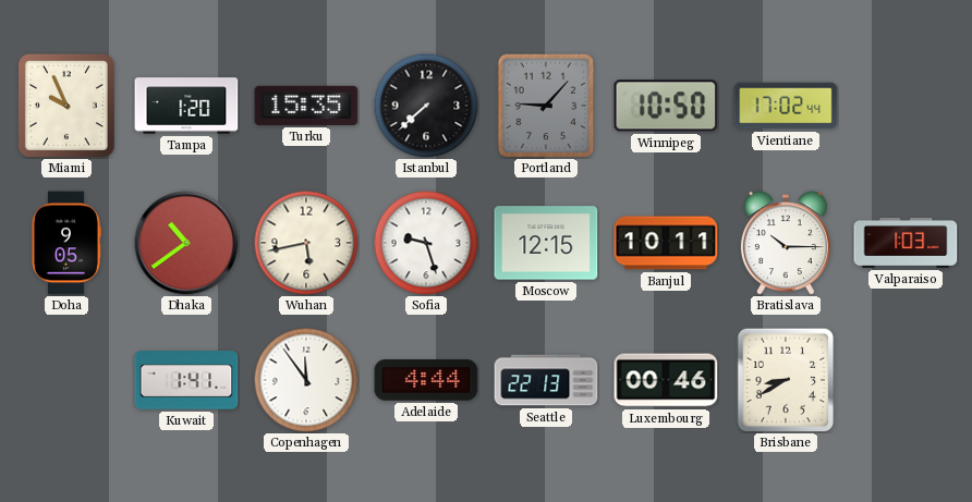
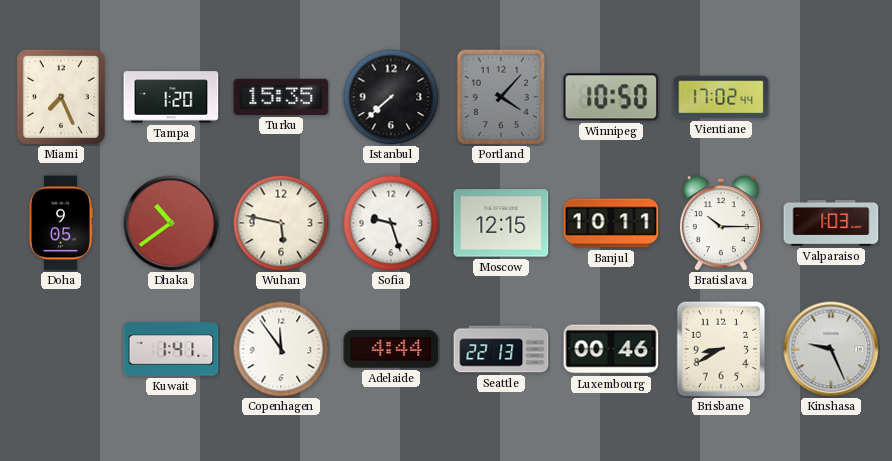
Miami: 9:56 -> 7:26
Portland: 9:07 -> 4:07
Wuhan: 5:43 -> 5:47
Kinshasa: none -> 9:26
